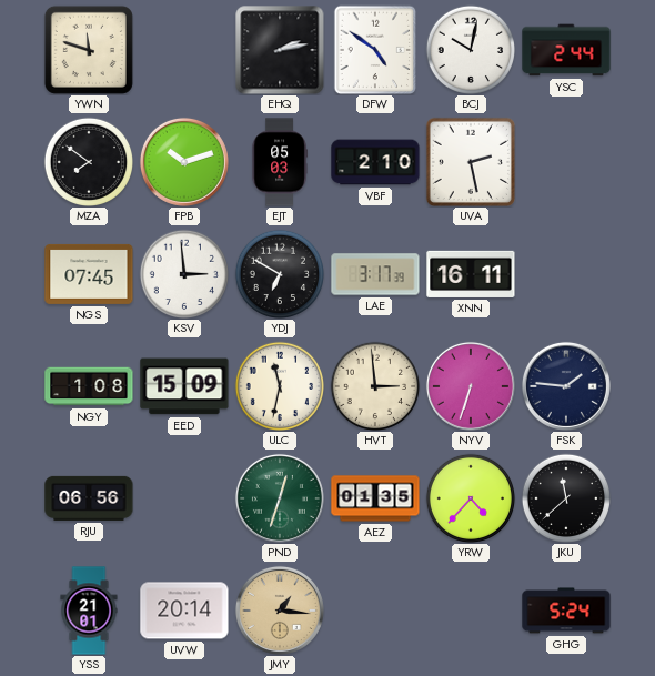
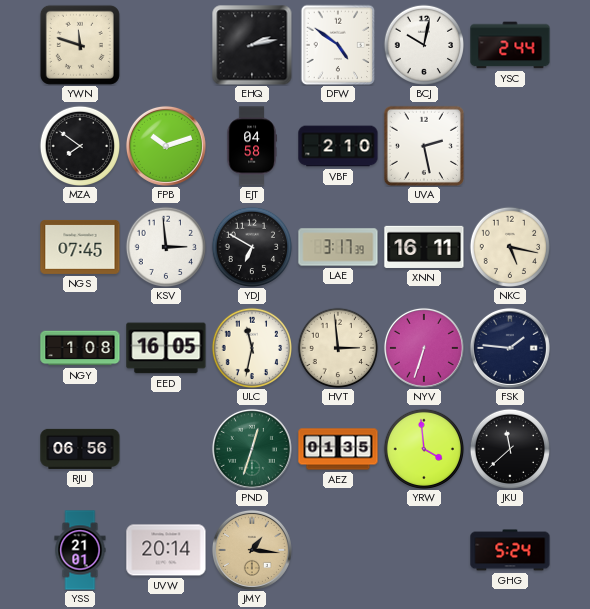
EJT: 05:03 -> 04:58
NKC: none -> 5:17
EED: 15:09 -> 16:05
YRW: 4:37 -> 3:59
